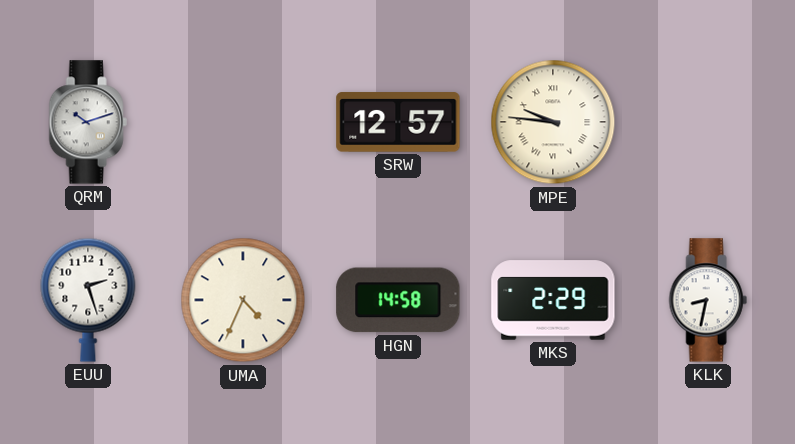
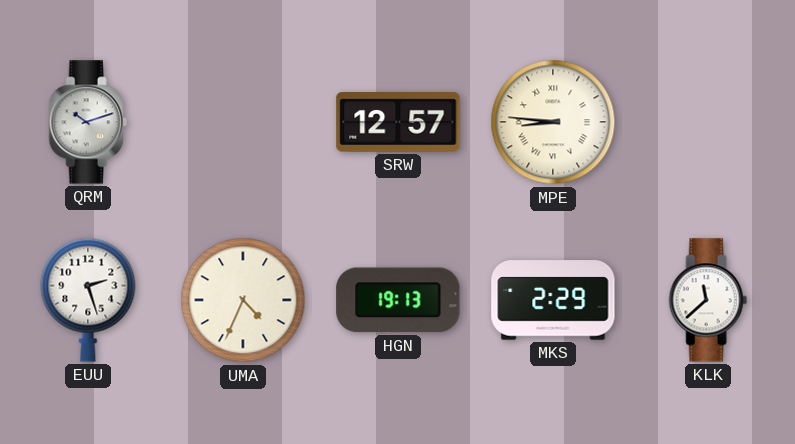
MPE: 9:46 -> 8:46
HGN: 14:58 -> 19:13
KLK: 8:32 -> 11:38
